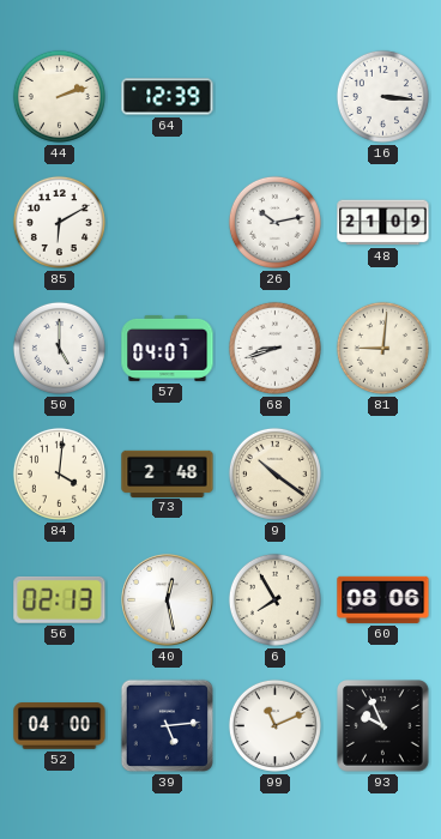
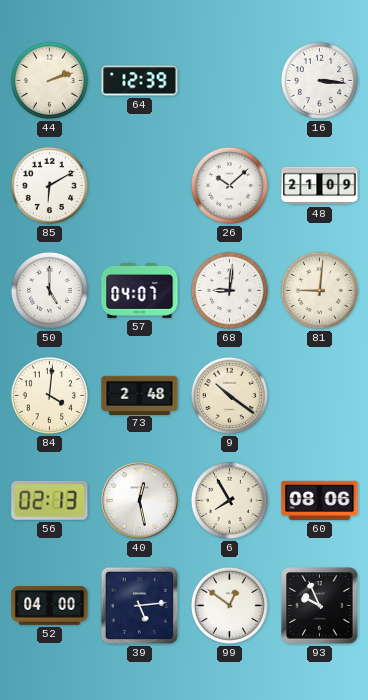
26: 10:13 -> 10:08
68: 8:42 -> 9:01
99: 11:11 -> 12:51
